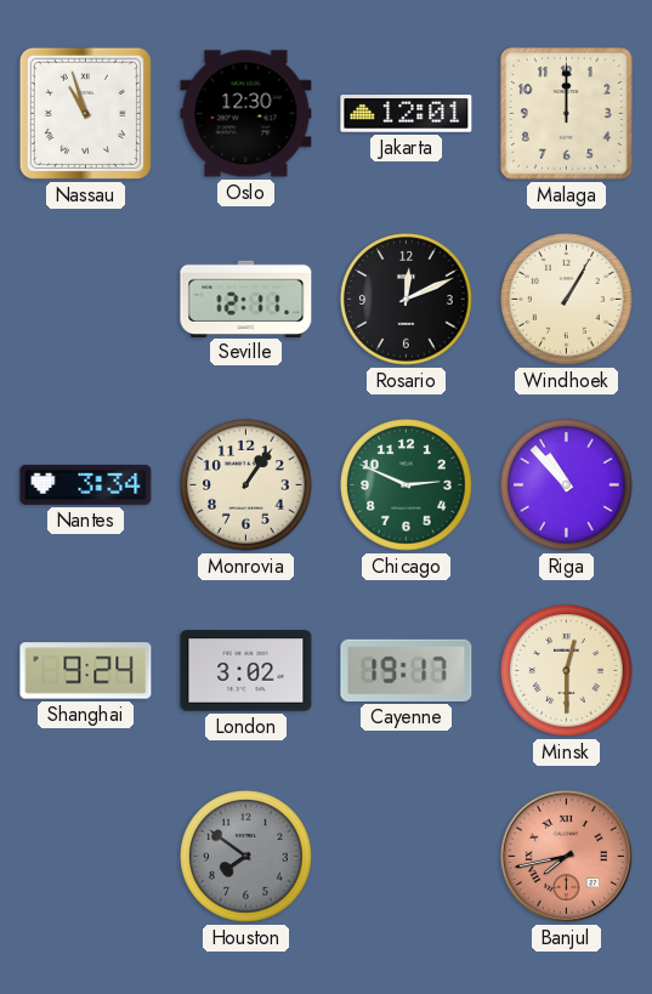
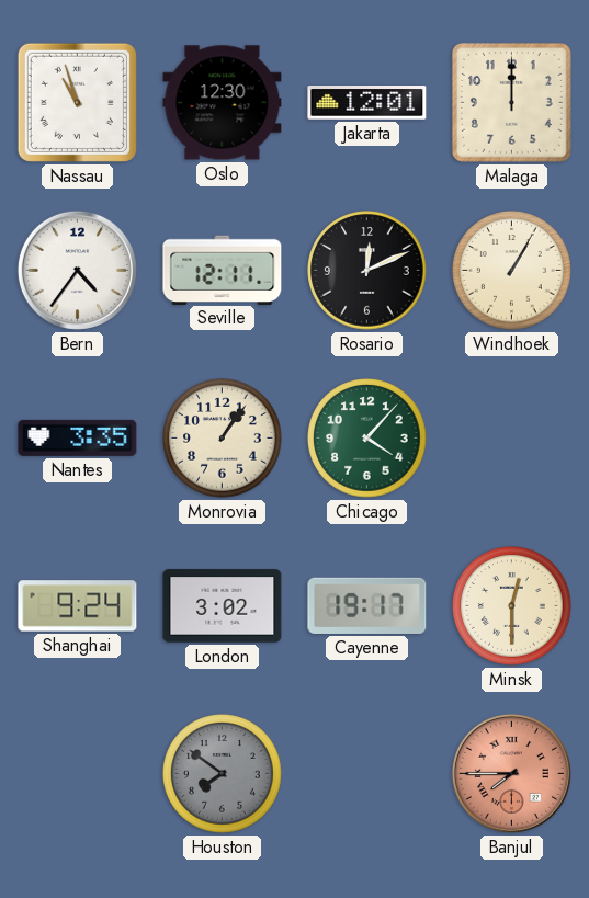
Bern: none -> 4:36
Nantes: 3:34 -> 3:35
Chicago: 2:49 -> 4:07
Riga: 10:53 -> none
Banjul: 7:43 -> 7:45
